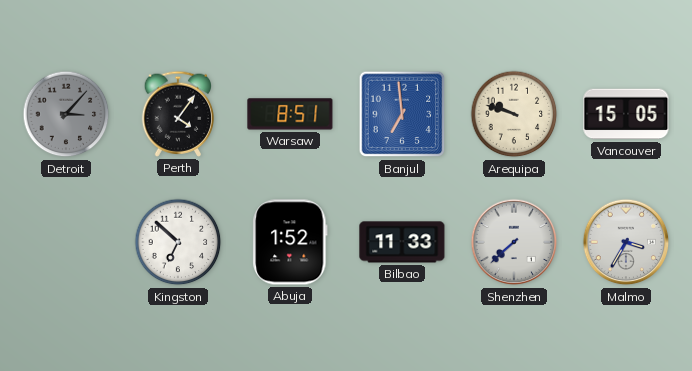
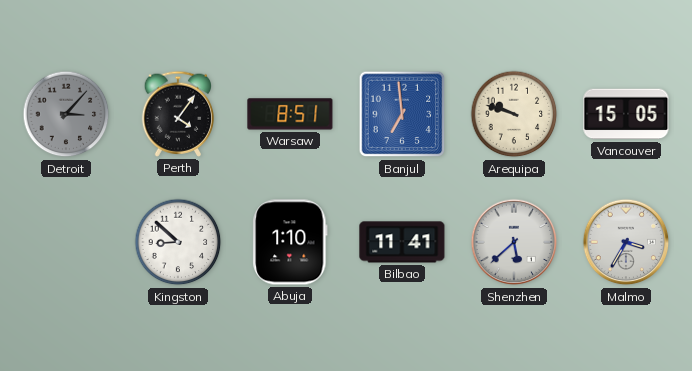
Kingston: 6:52 -> 8:52
Abuja: 1:52 -> 1:10
Bilbao: 11:33 -> 11:41
Shenzhen: 7:38 -> 5:38
